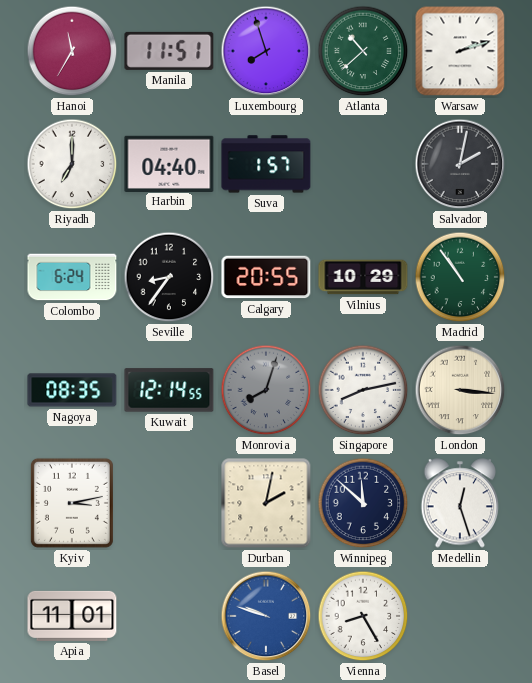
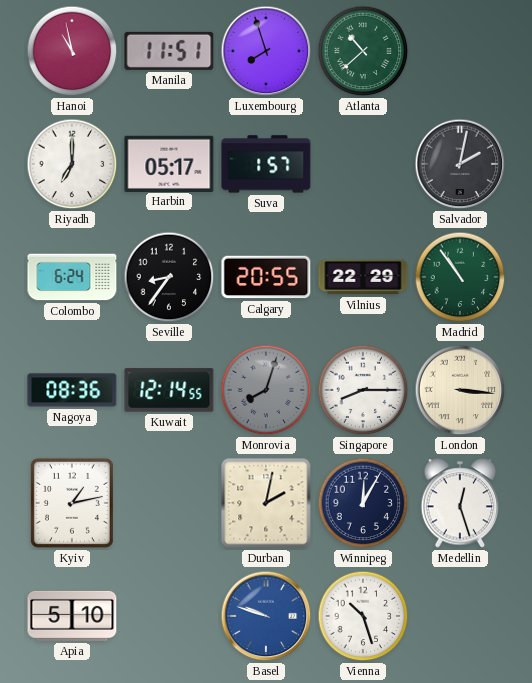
Hanoi: 11:35 -> 10:58
Warsaw: 2:12 -> none
Harbin: 04:40 -> 05:17
Vilnius: 10:29 -> 22:29
Nagoya: 08:35 -> 08:36
Singapore: 8:13 -> 8:15
Kyiv: 3:13 -> 1:13
Winnipeg: 11:52 -> 12:05
Apia: 11:01 -> 5:10
Vienna: 8:25 -> 10:27
